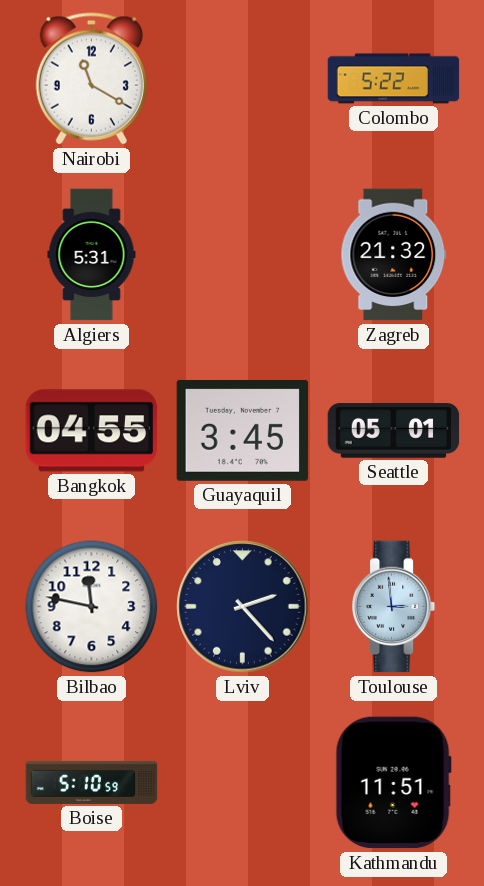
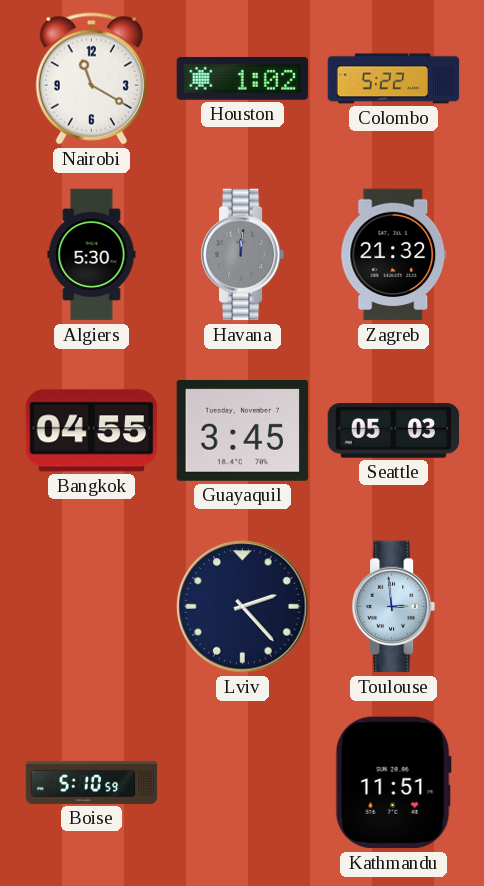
Houston: none -> 1:02
Algiers: 5:31 -> 5:30
Havana: none -> 12:01
Seattle: 05:01 -> 05:03
Bilbao: 11:47 -> none
